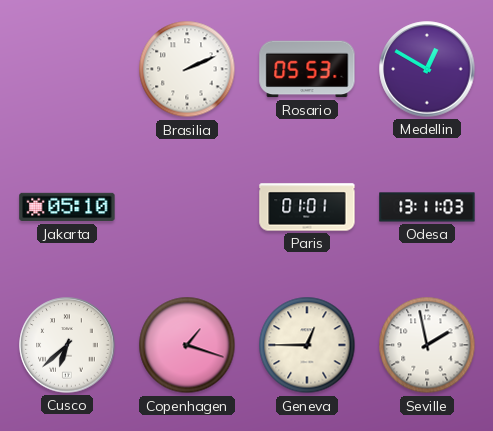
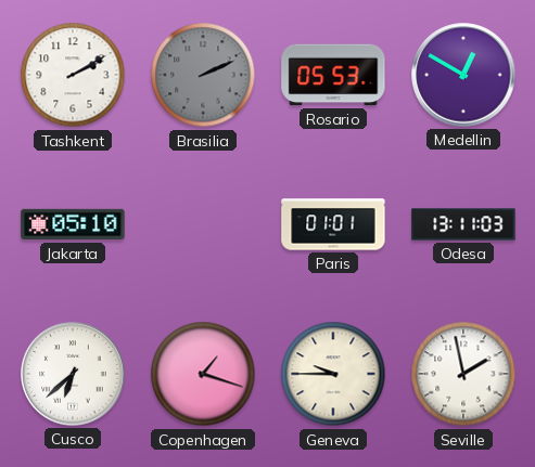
Tashkent: none -> 2:10
Brasilia dial: white -> grey
Geneva: 12:45 -> 9:45
